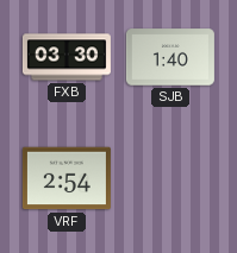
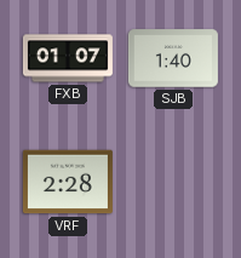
FXB: 03:30 -> 01:07
VRF: 2:54 -> 2:28
